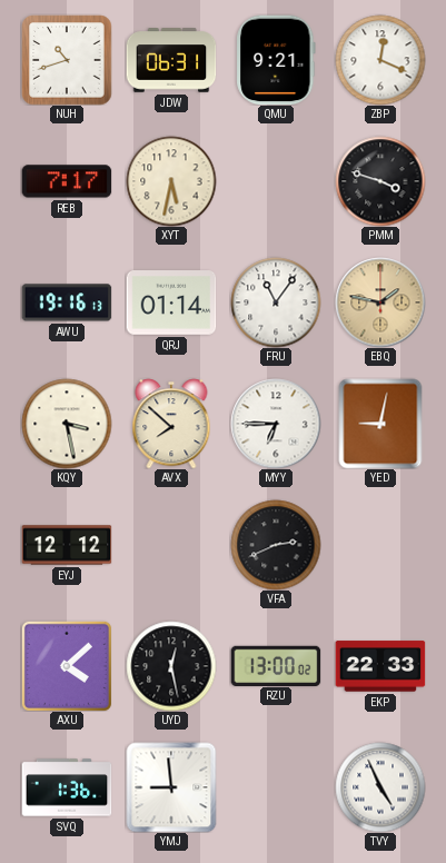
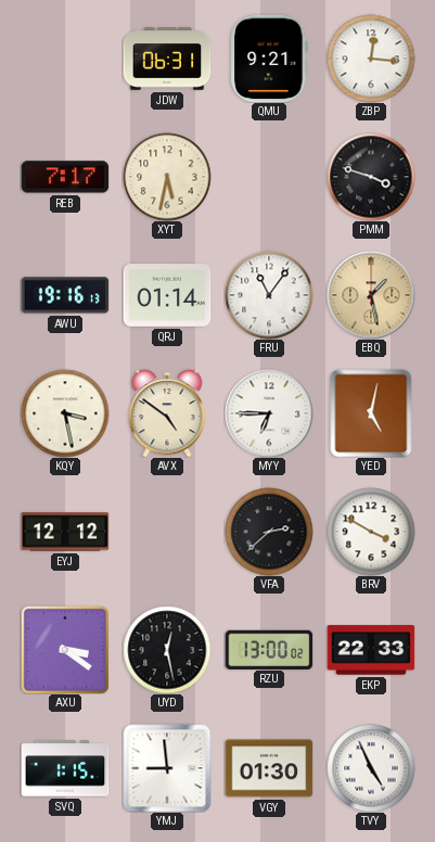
NUH: 10:42 -> none
ZBP: 12:19 -> 12:16
EBQ: 1:47 -> 1:28
AVX: 7:52 -> 4:51
YED: 9:02 -> 5:02
VFA: 2:41 -> 2:38
BRV: none -> 3:50
AXU: 4:08 -> 3:21
SVQ: 1:36 -> 1:15
VGY: none -> 01:30
